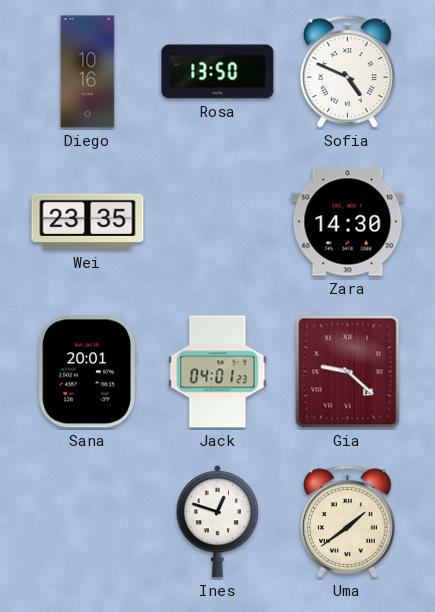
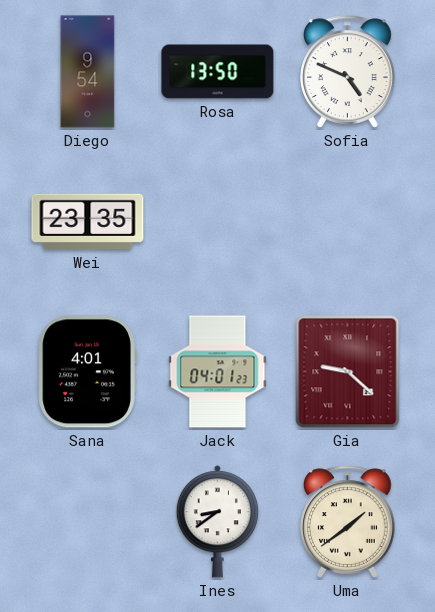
Diego: 10:16 -> 9:54
Zara: 14:30 -> none
Sana: 20:01 -> 4:01
Ines: 12:48 -> 8:39
